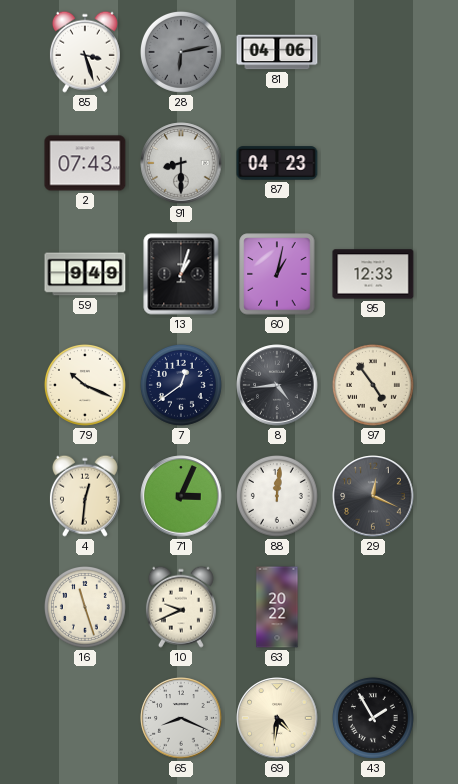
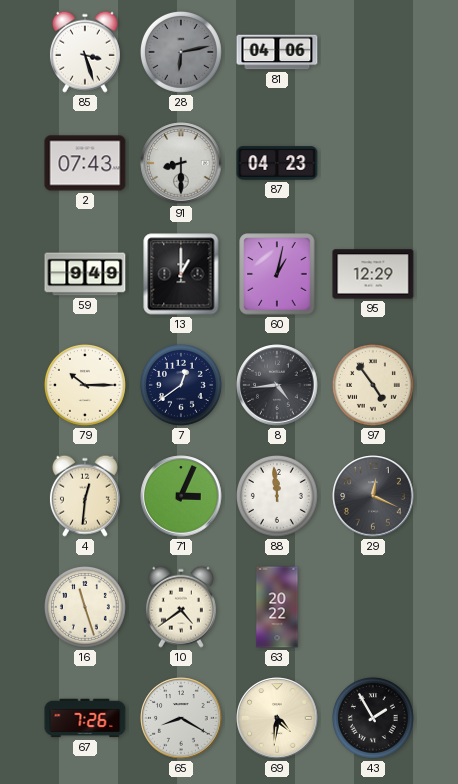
13: 1:03 -> 1:00
95: 12:33 -> 12:29
79: 10:19 -> 10:15
88: 12:01 -> 11:59
10: 9:41 -> 4:39
67: none -> 7:26
65: 8:19 -> 8:20
